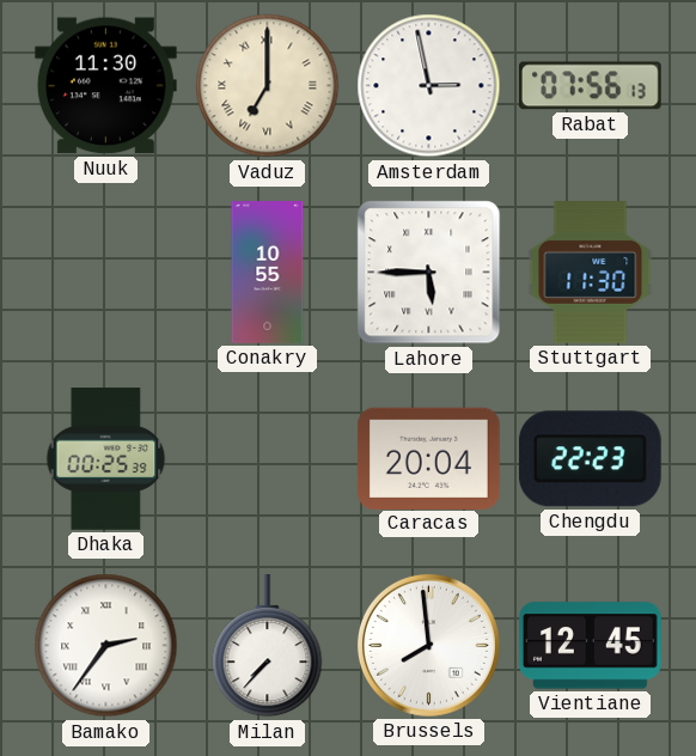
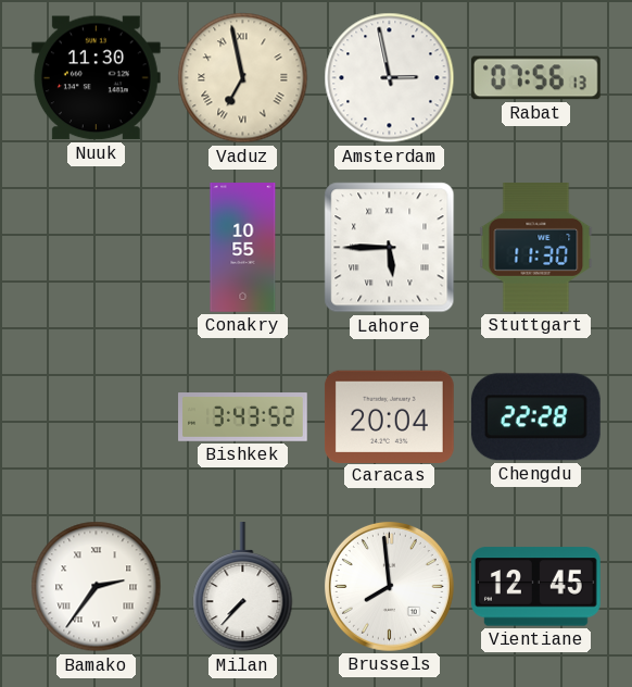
Vaduz: 7:00 -> 6:58
Dhaka: 00:25 -> none
Bishkek: none -> 3:43
Chengdu: 22:23 -> 22:28
